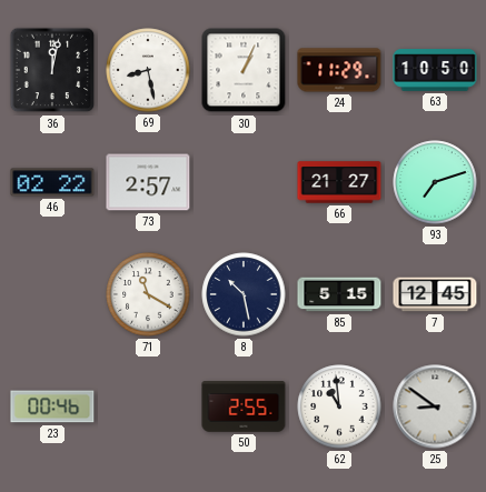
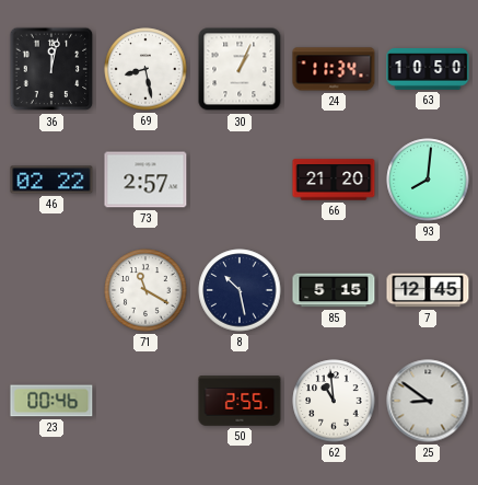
24: 11:29 -> 11:34
66: 21:27 -> 21:20
93: 7:12 -> 8:01
